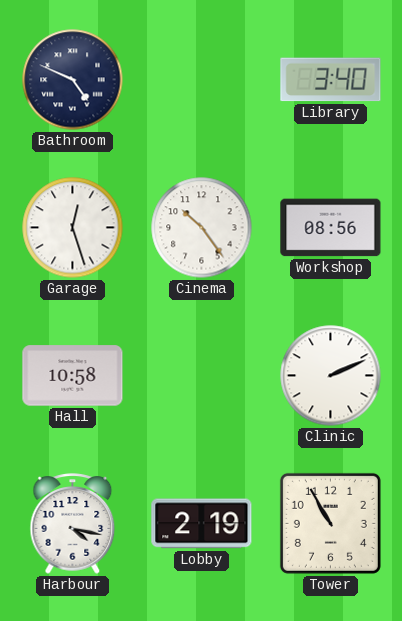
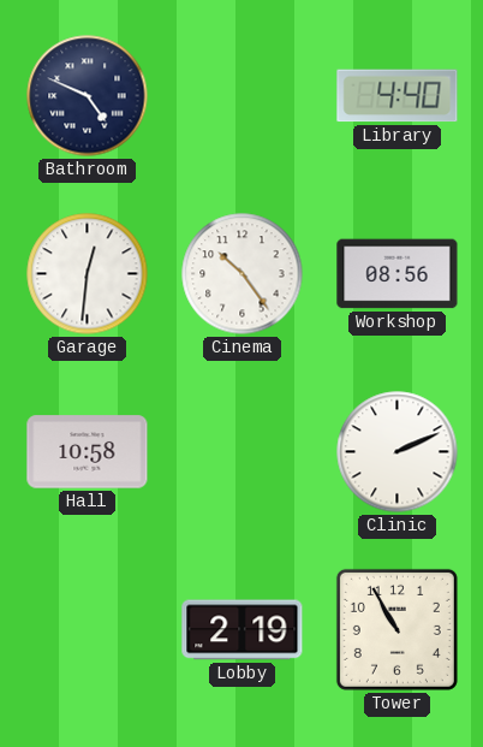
Library: 3:40 -> 4:40
Garage: 12:27 -> 12:31
Harbour: 4:17 -> none
